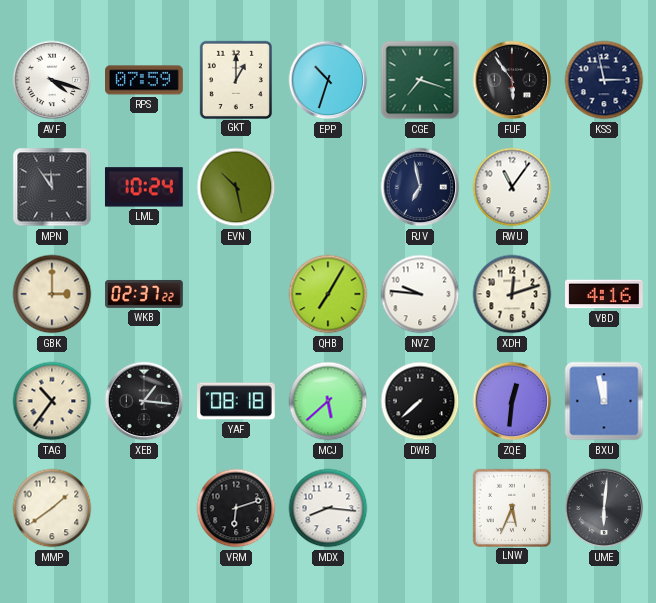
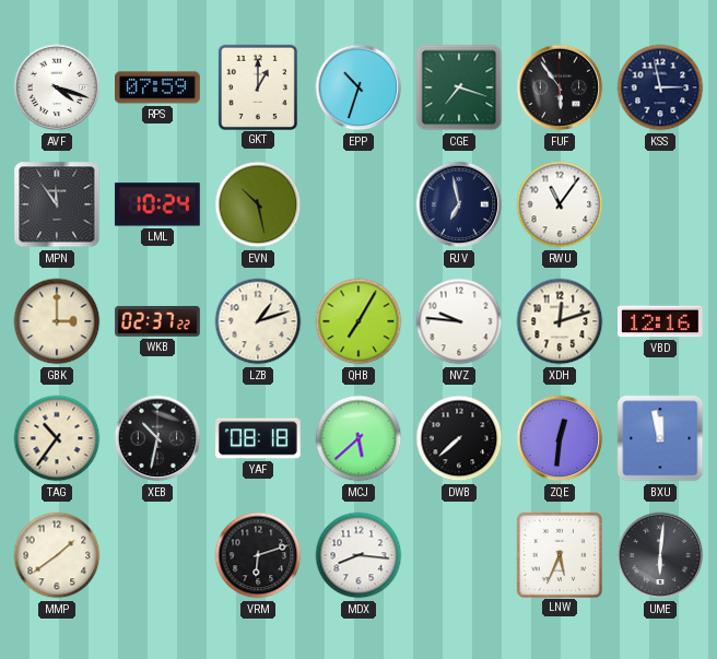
LZB: none -> 1:12
VBD: 4:16 -> 12:16
XEB: 1:16 -> 10:32
